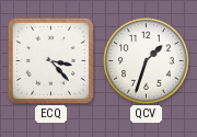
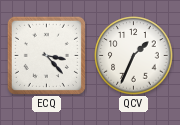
QCV: 1:33 -> 1:34
